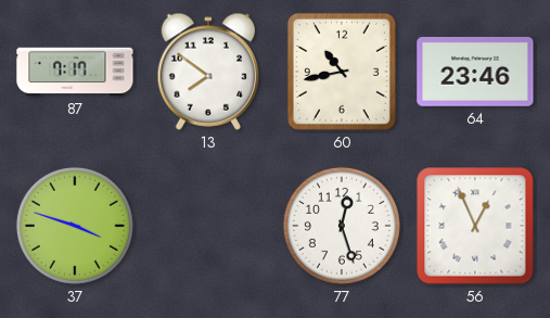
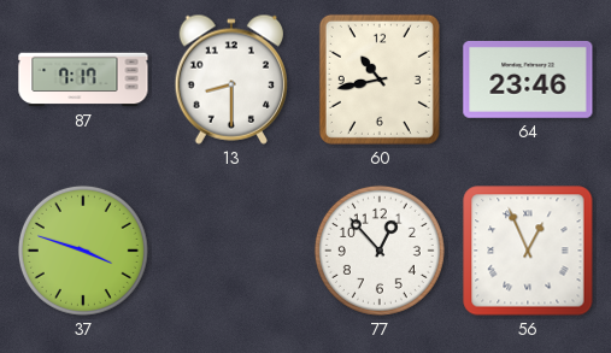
13: 7:51 -> 8:30
77: 12:27 -> 12:53
